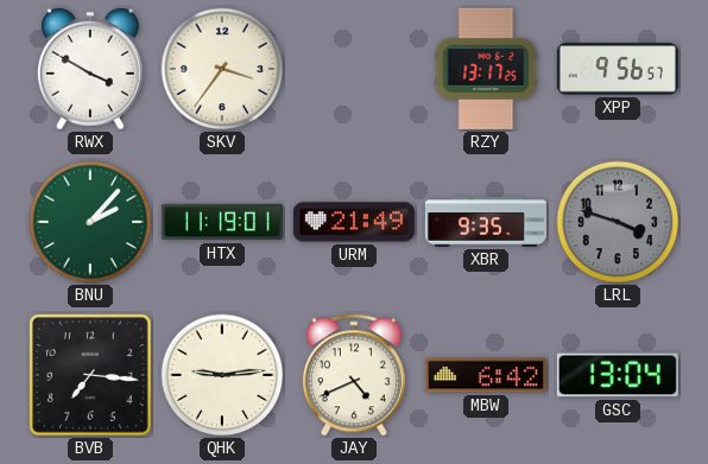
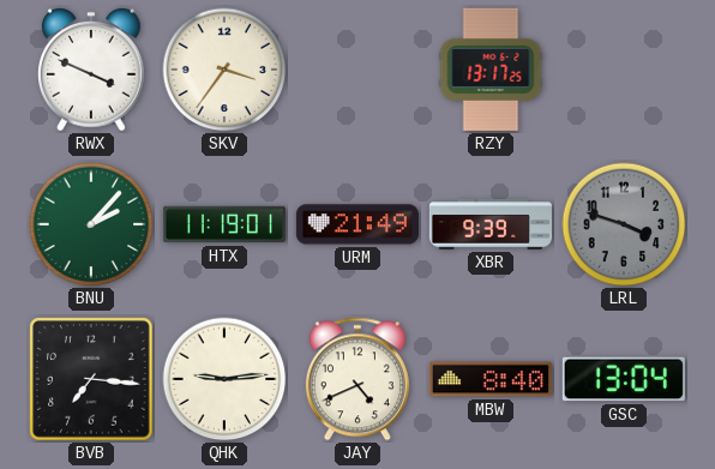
RWX: 3:50 -> 3:49
XPP: 9:56 -> none
XBR: 9:35 -> 9:39
MBW: 6:42 -> 8:40
